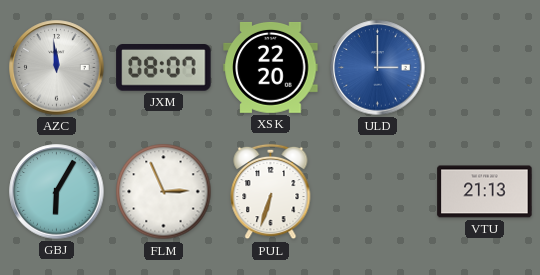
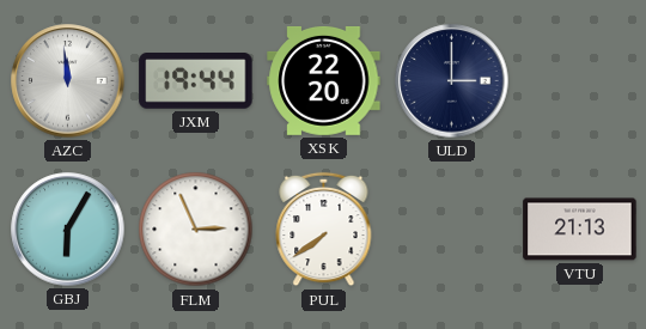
JXM: 08:07 -> 19:44
ULD dial: blue -> navy
PUL: 6:33 -> 7:39
